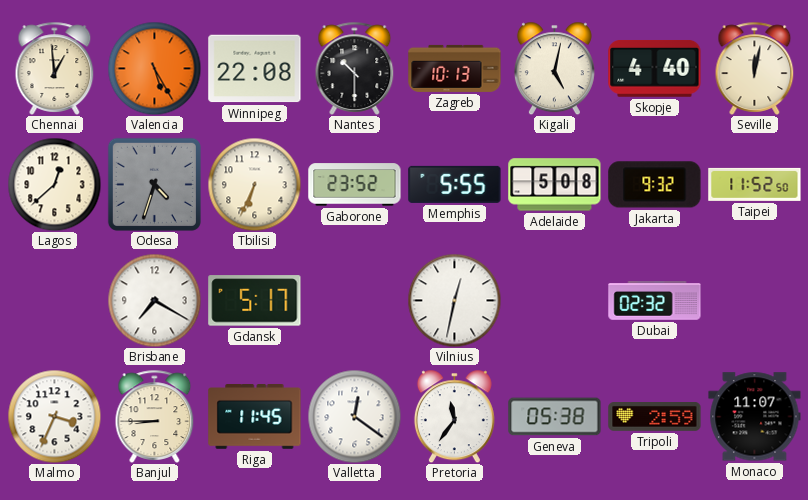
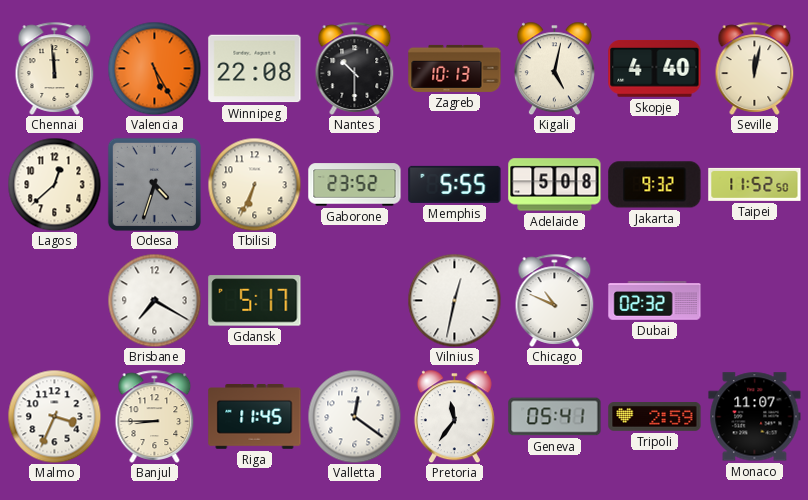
Chennai: 12:59 -> 11:59
Chicago: none -> 10:49
Geneva: 05:38 -> 05:41
